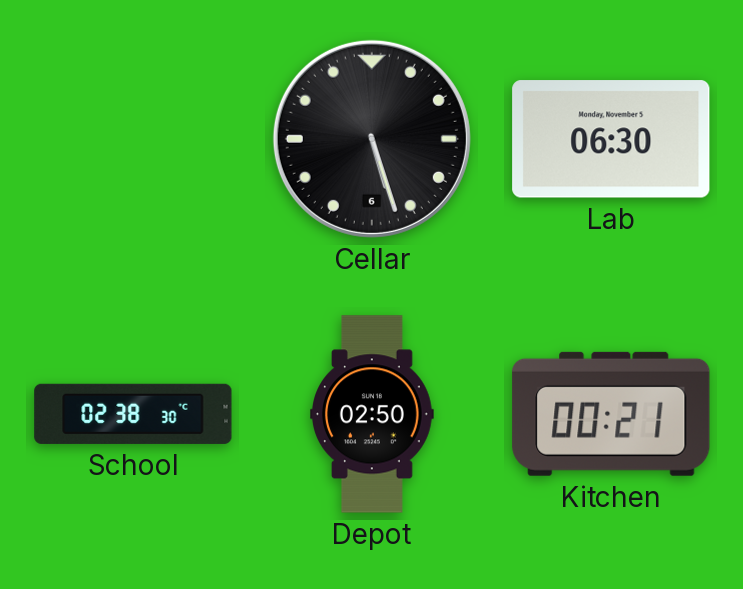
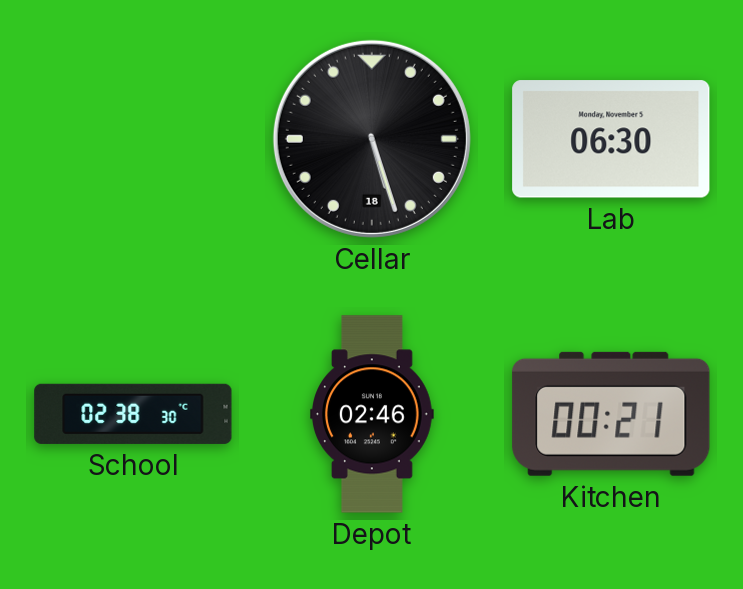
Cellar date: 6 -> 18
Depot: 02:50 -> 02:46
